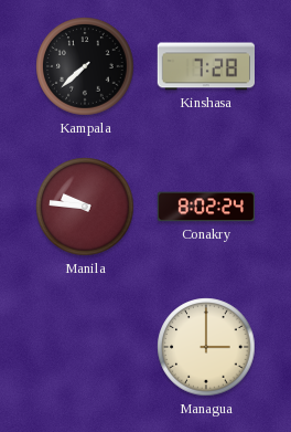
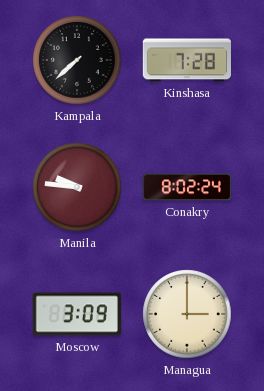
Moscow: none -> 3:09
